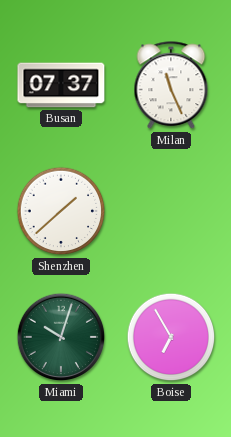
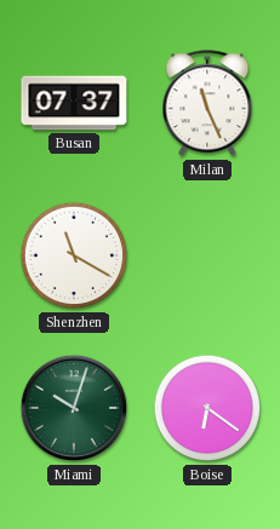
Shenzhen: 1:38 -> 11:20
Boise: 6:55 -> 6:21
